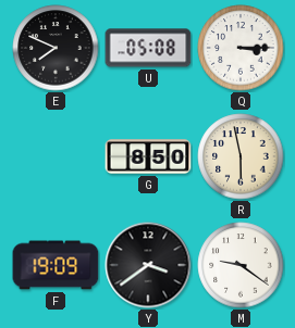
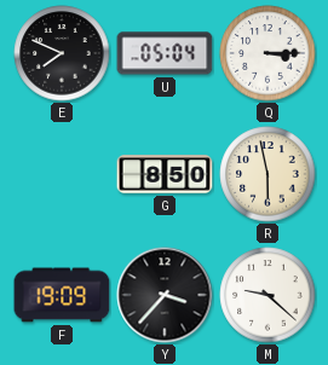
U: 05:08 -> 05:04
Y: 3:39 -> 3:37
M: 9:21 -> 9:22
